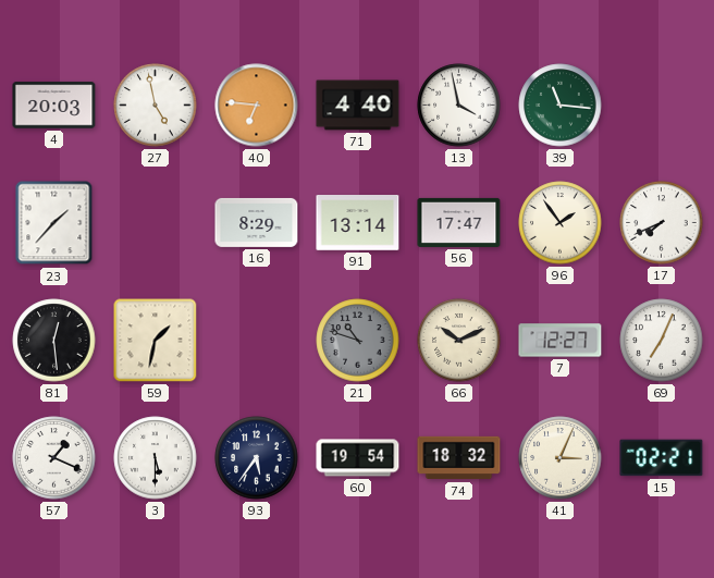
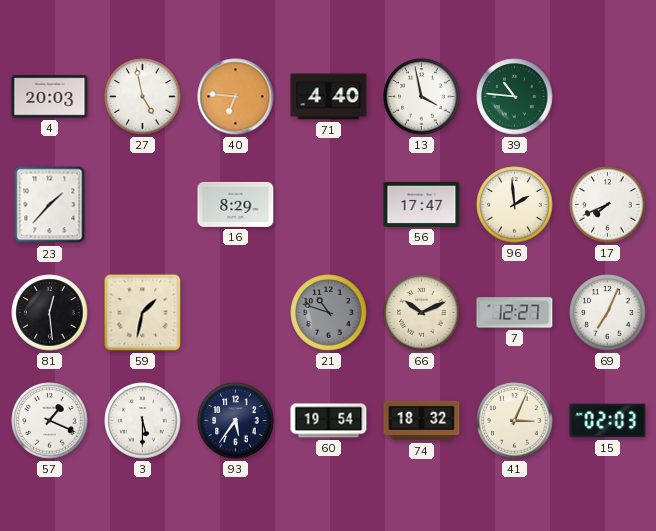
39: 11:16 -> 10:46
91: 13:14 -> none
96: 1:54 -> 1:59
15: 02:21 -> 02:03
